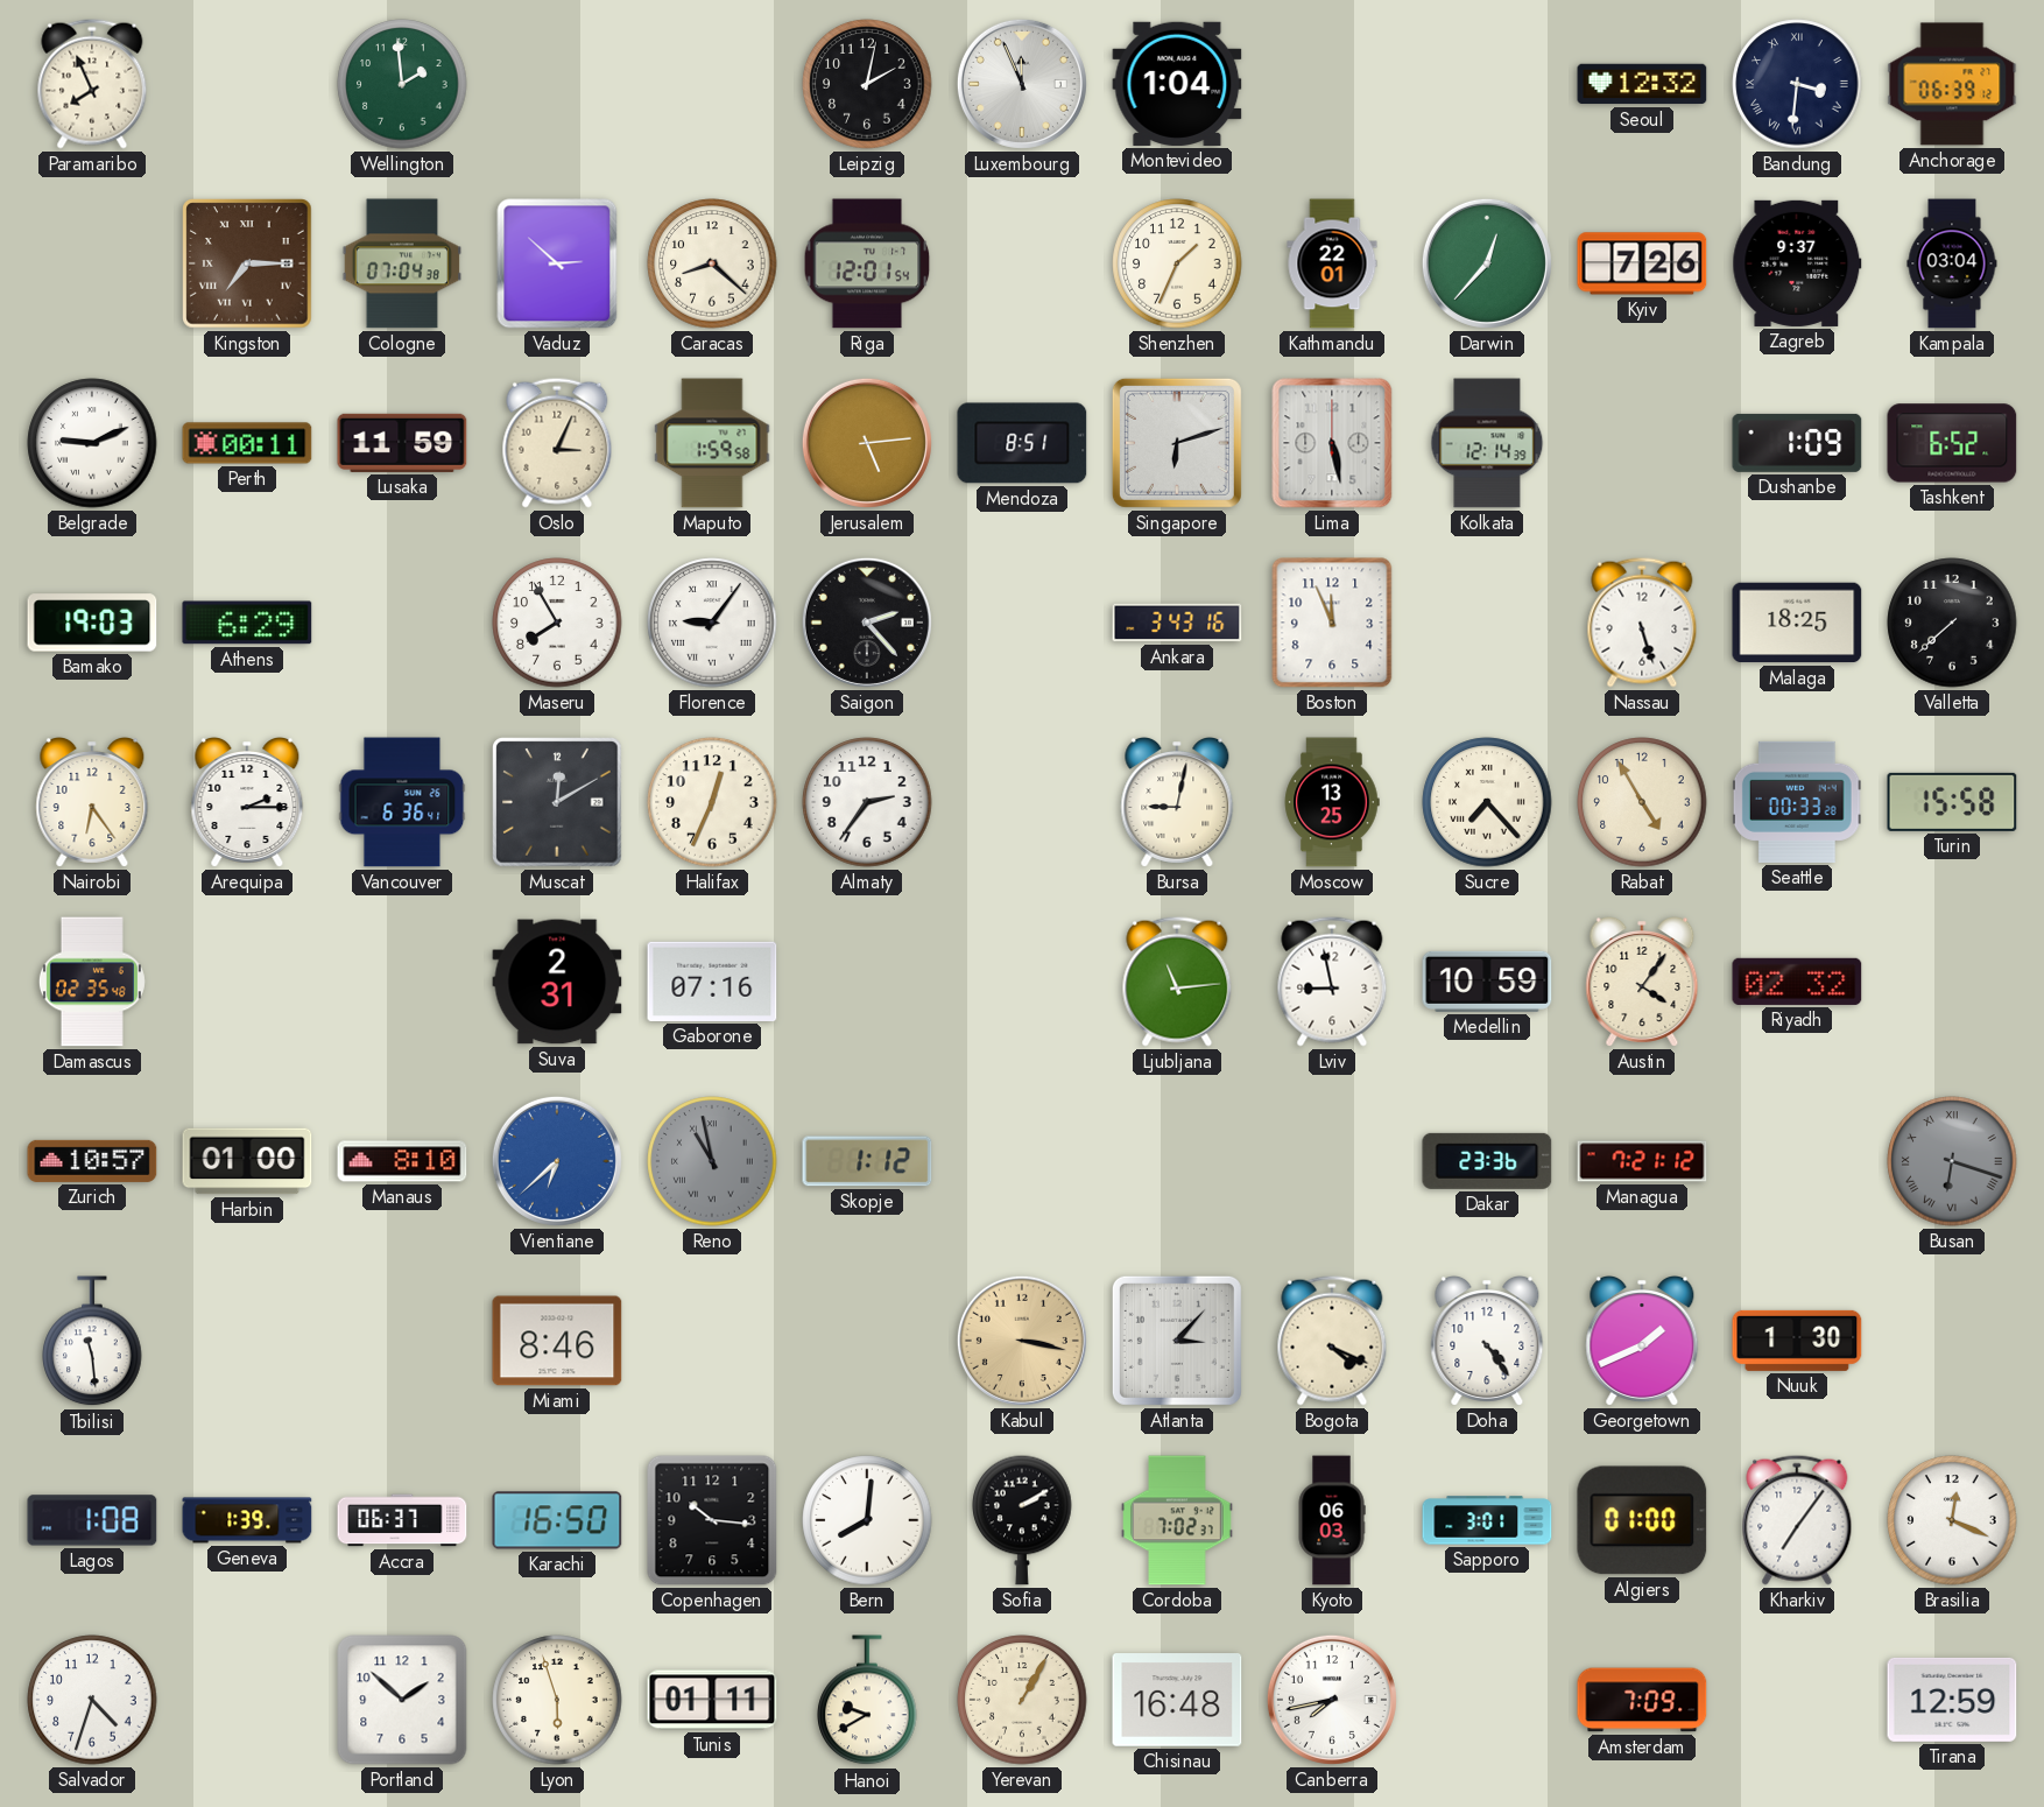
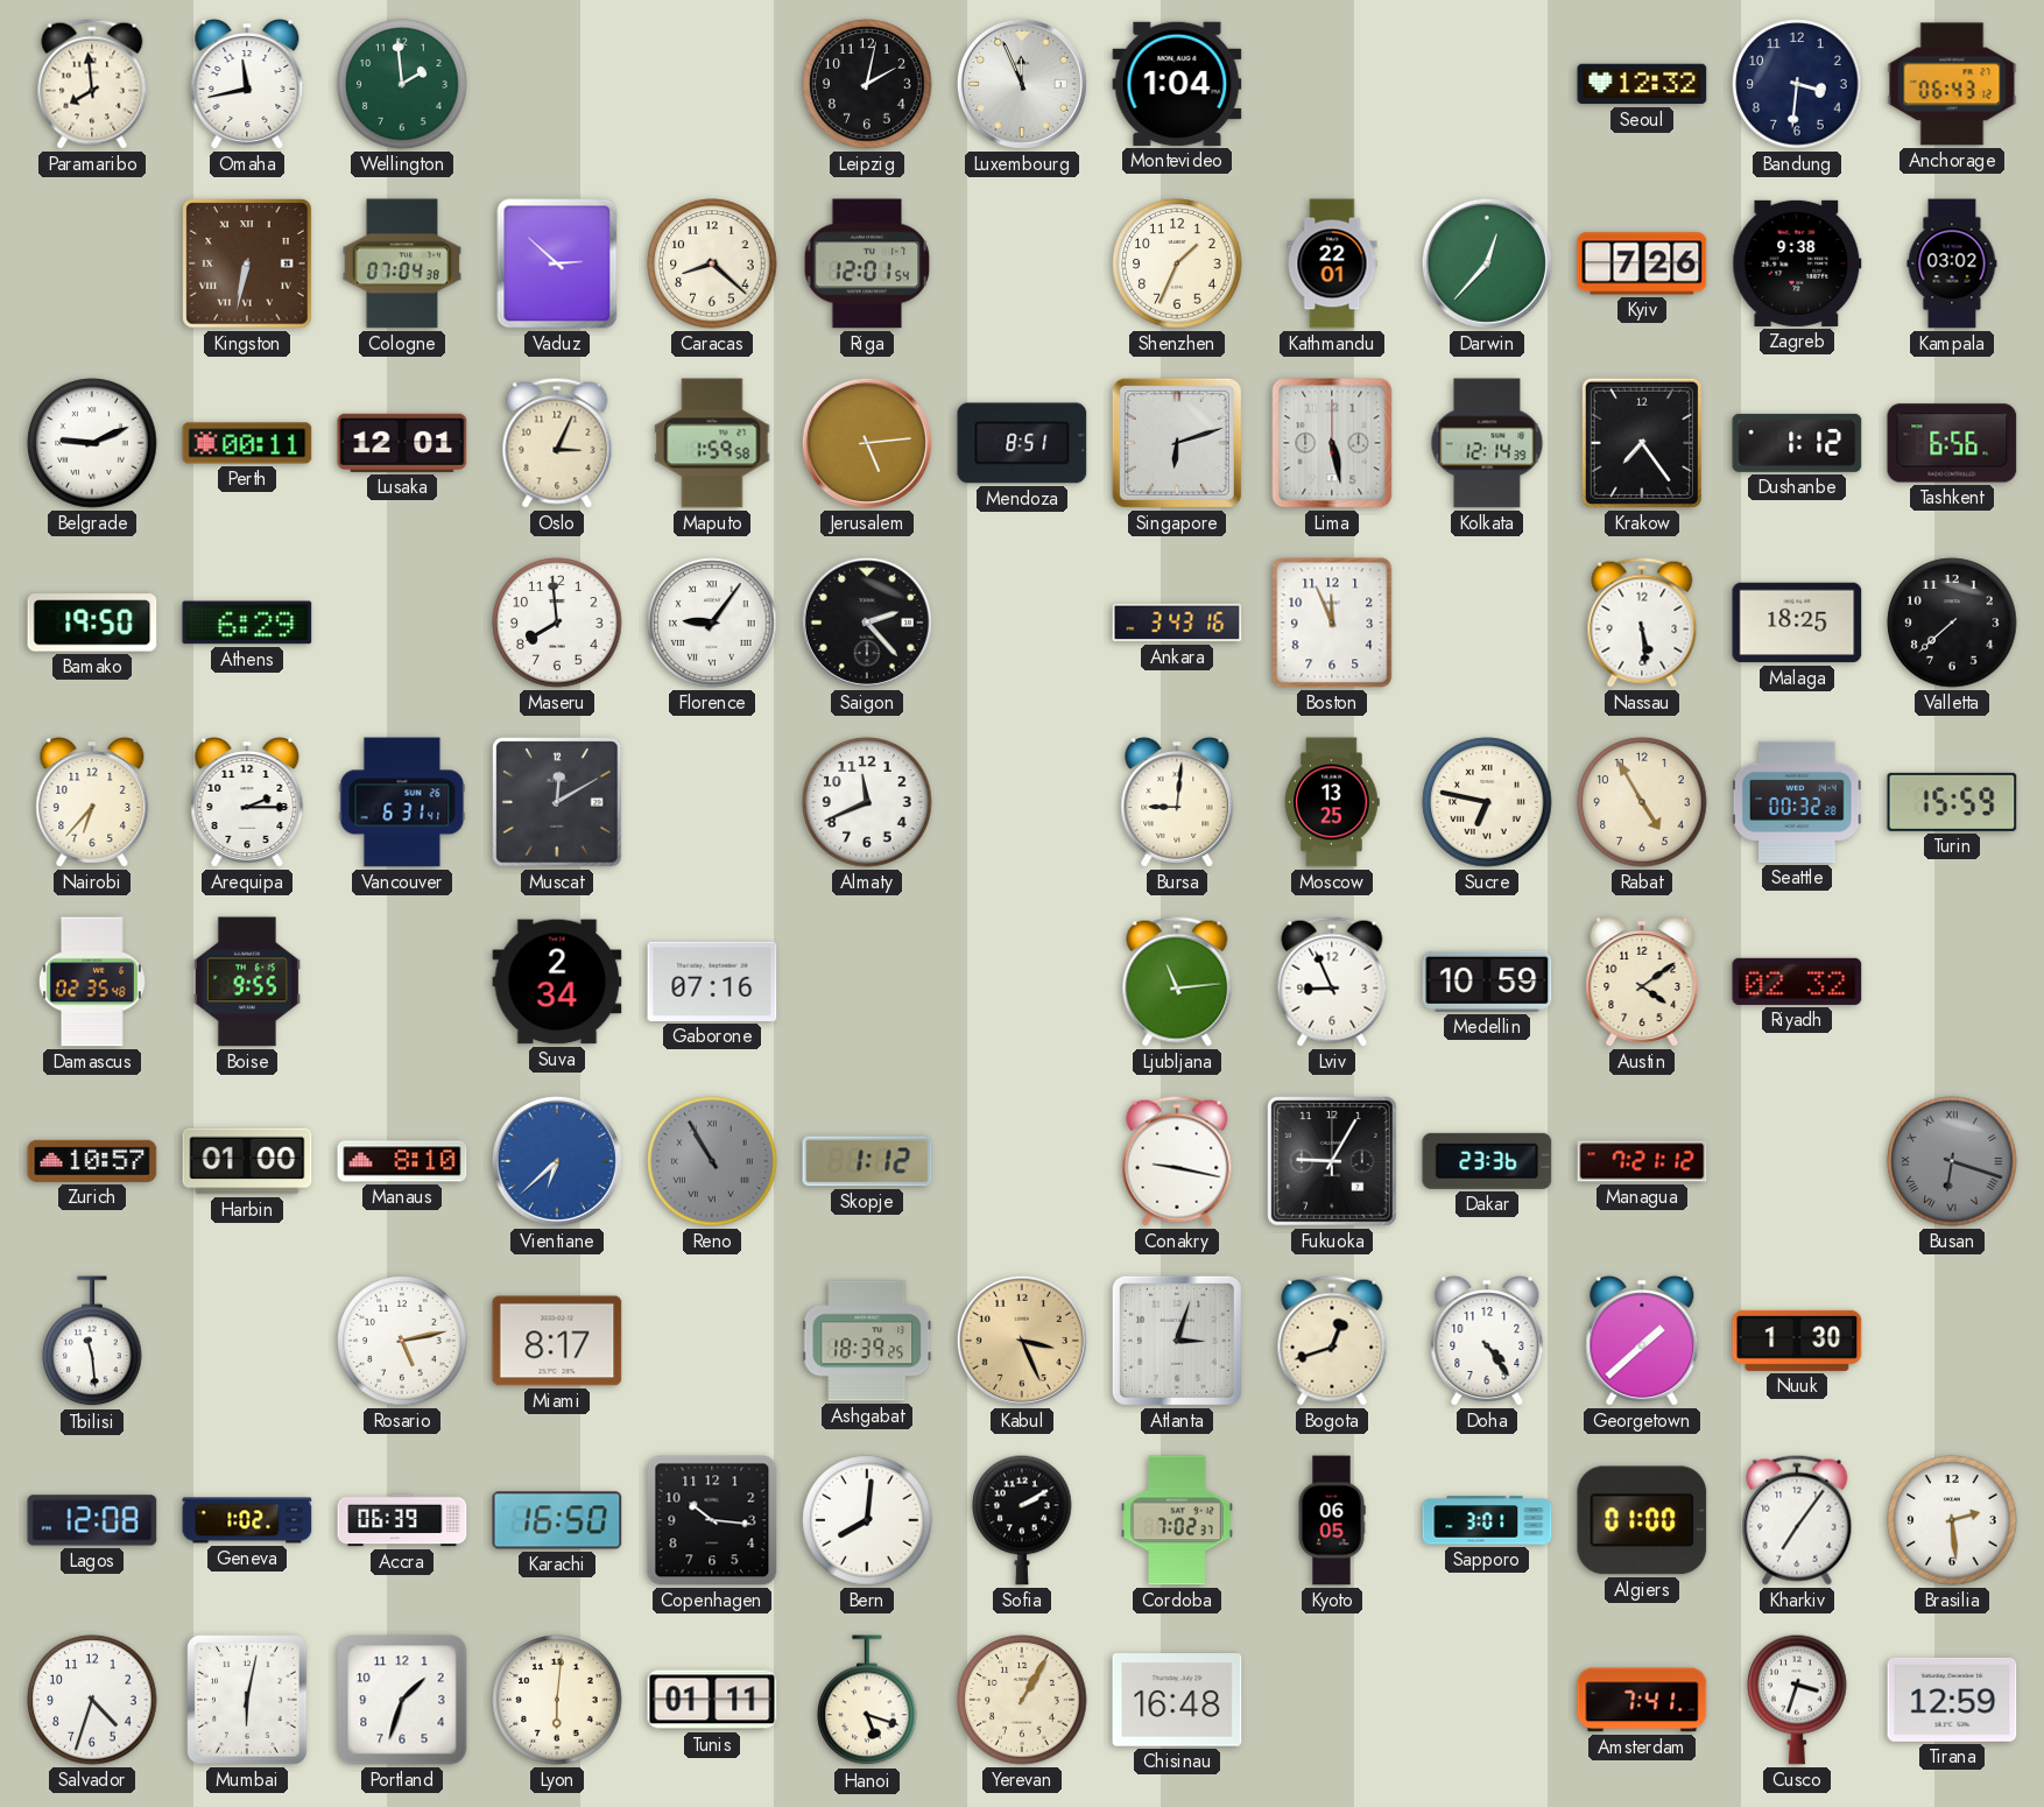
Paramaribo: 7:56 -> 7:59
Omaha: none -> 11:43
Bandung numerals: Roman -> Arabic
Anchorage: 06:39 -> 06:43
Kingston: 7:15 -> 6:32
Zagreb: 9:37 -> 9:38
Kampala: 03:04 -> 03:02
Lusaka: 11:59 -> 12:01
Krakow: none -> 7:24
Dushanbe: 1:09 -> 1:12
Tashkent: 6:52 -> 6:56
Bamako: 19:03 -> 19:50
Maseru: 7:55 -> 7:59
Nassau: 5:27 -> 5:29
Nairobi: 6:24 -> 6:37
Vancouver: 6:36 -> 6:31
Halifax: 12:34 -> none
Almaty: 2:36 -> 11:41
Bursa: 9:02 -> 9:01
Sucre: 7:23 -> 6:47
Seattle: 00:33 -> 00:32
Turin: 15:58 -> 15:59
Boise: none -> 9:55
Suva: 2:31 -> 2:34
Lviv: 8:58 -> 8:56
Austin: 4:06 -> 4:09
Reno: 10:58 -> 10:55
Conakry: none -> 9:17
Fukuoka: none -> 9:05
Rosario: none -> 5:13
Miami: 8:46 -> 8:17
Ashgabat: none -> 18:39
Kabul: 3:17 -> 3:26
Atlanta: 3:07 -> 3:03
Bogota: 4:19 -> 12:42
Georgetown: 1:41 -> 1:38
Lagos: 1:08 -> 12:08
Geneva: 1:39 -> 1:02
Accra: 06:37 -> 06:39
Kyoto: 06:03 -> 06:05
Brasilia: 12:19 -> 2:29
Mumbai: none -> 6:02
Portland: 1:52 -> 1:33
Lyon: 5:57 -> 6:01
Hanoi: 9:40 -> 5:18
Canberra: 7:43 -> none
Amsterdam: 7:09 -> 7:41
Cusco: none -> 3:33
